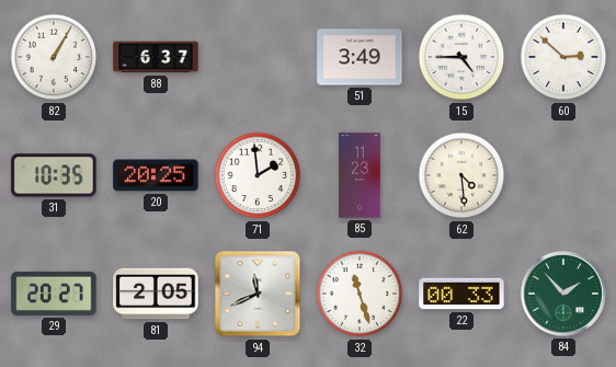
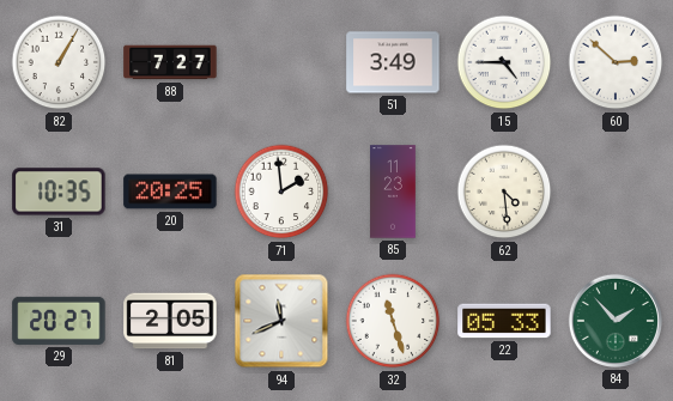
88: 6:37 -> 7:27
22: 00:33 -> 05:33
